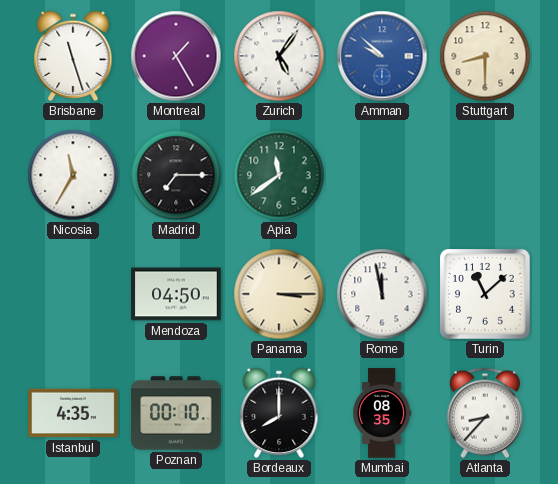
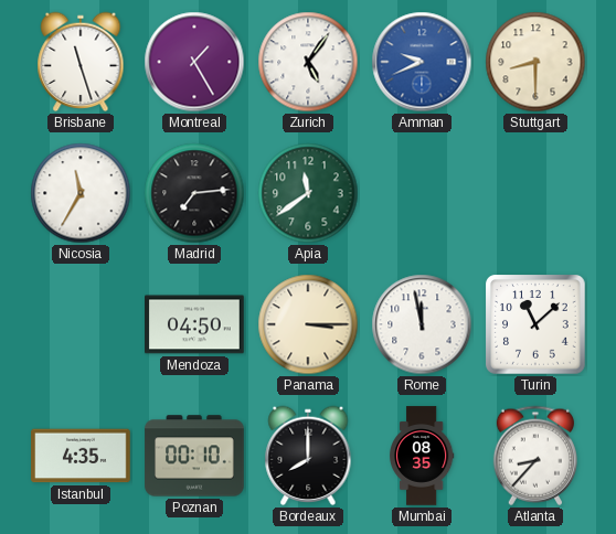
Amman: 9:52 -> 9:41
Madrid: 7:15 -> 7:14
